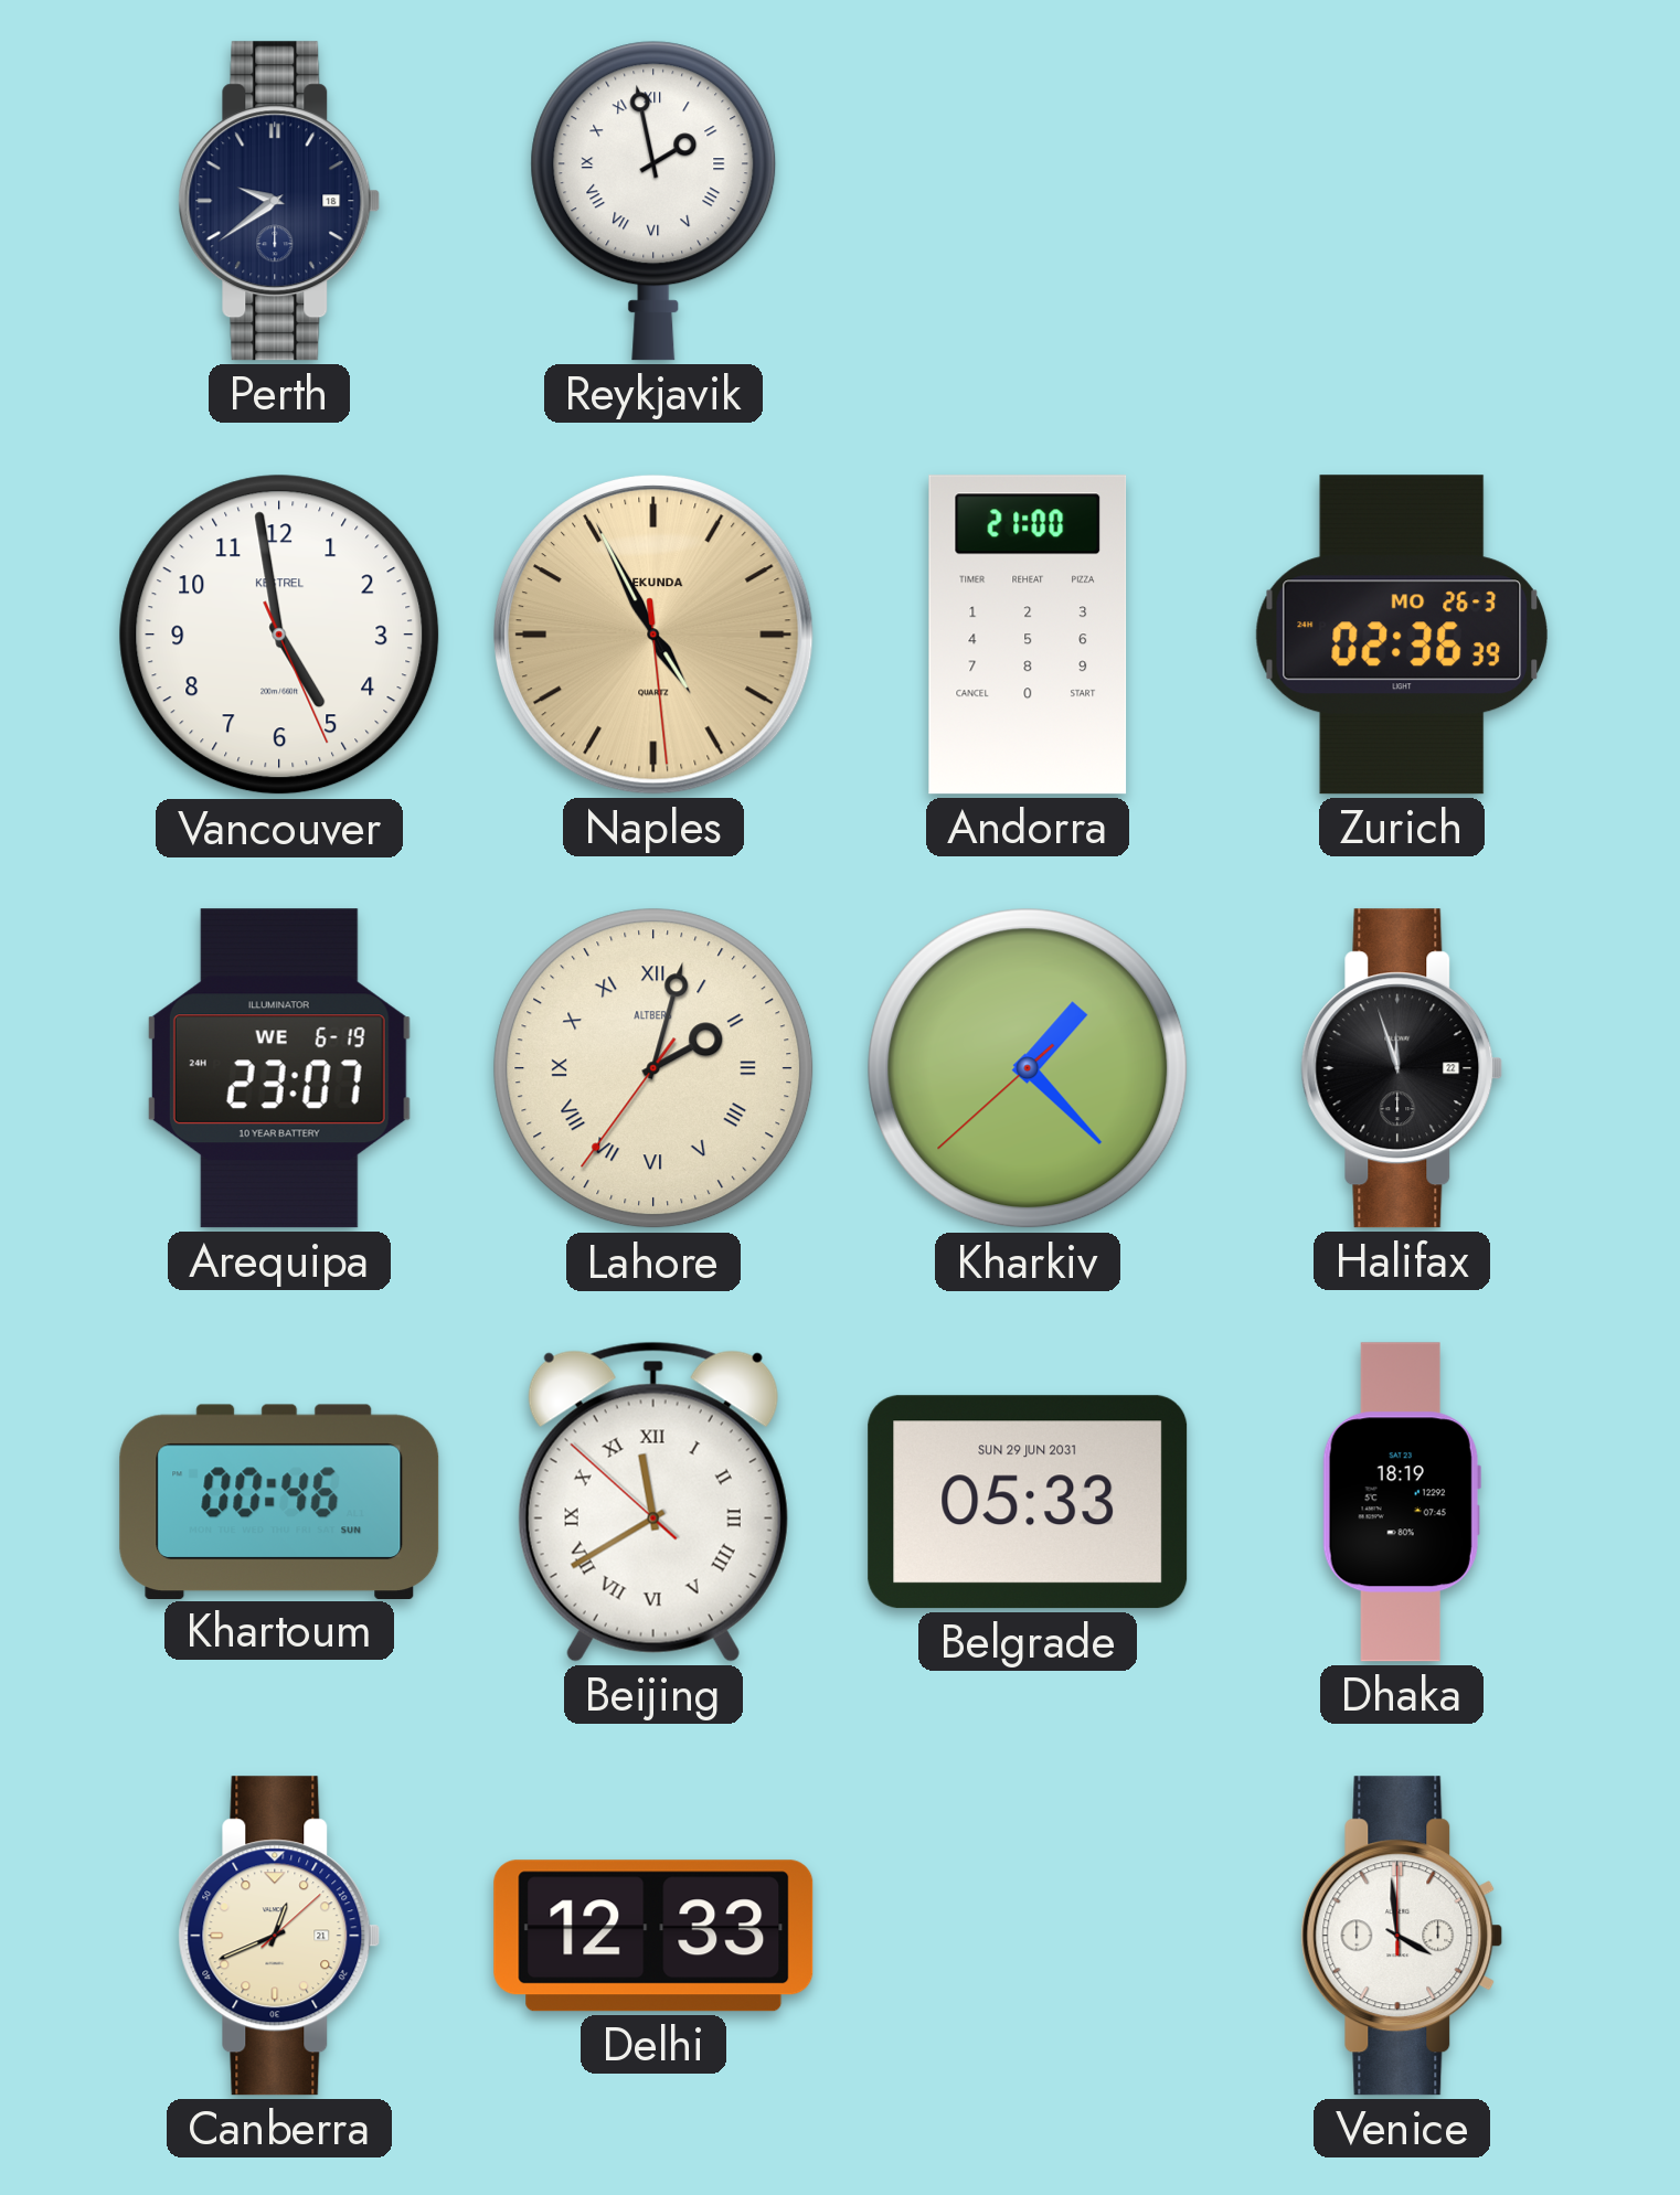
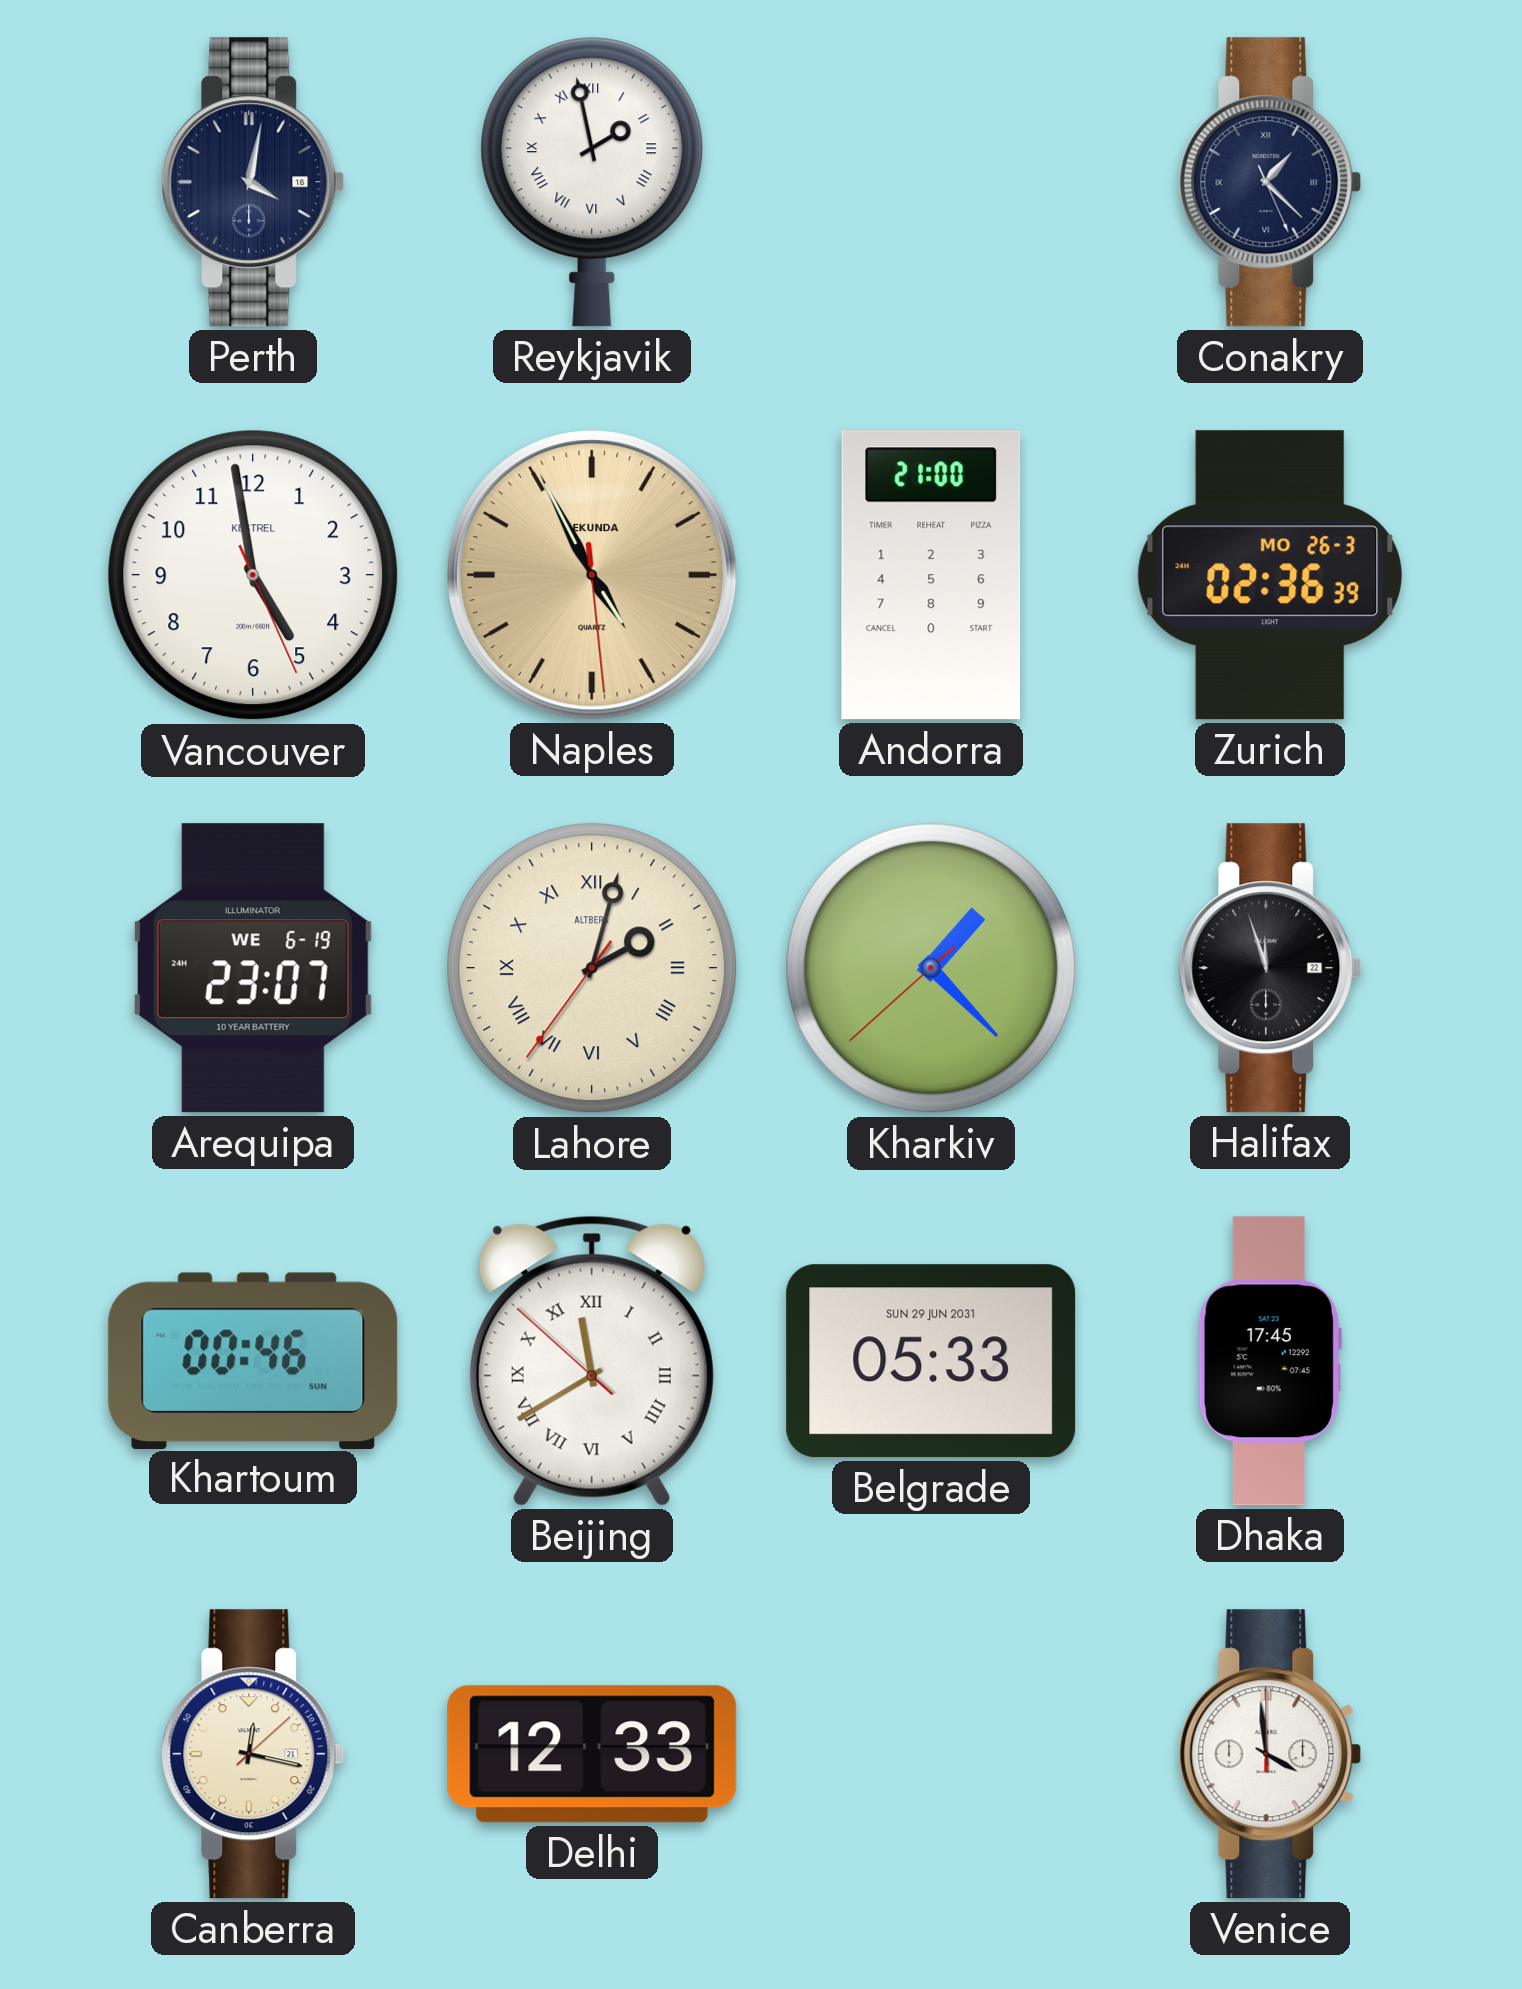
Perth: 9:39 -> 4:02
Conakry: none -> 1:22
Dhaka: 18:19 -> 17:45
Canberra: 12:41 -> 12:17
